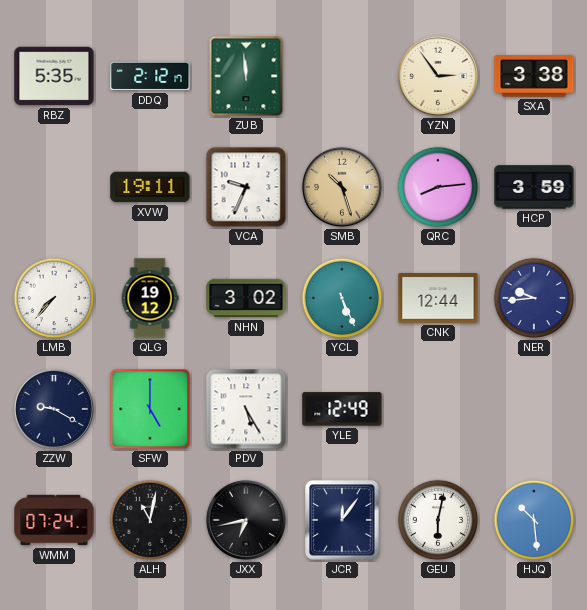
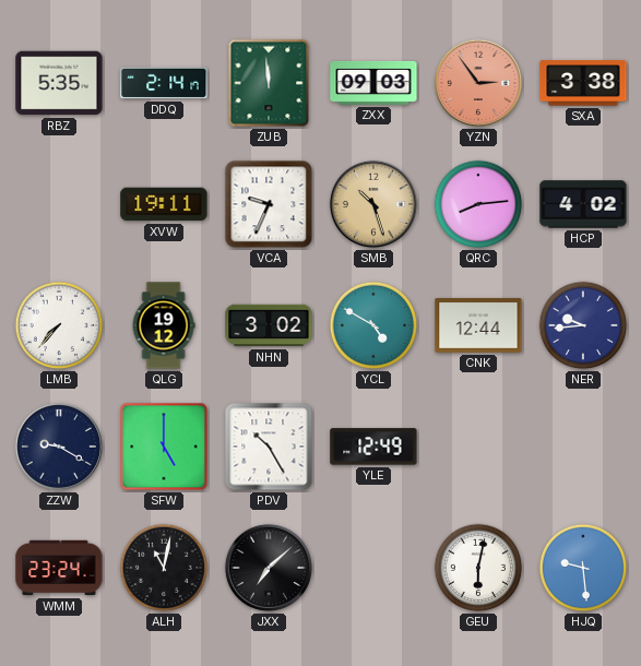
DDQ: 2:12 -> 2:14
ZXX: none -> 09:03
YZN dial: cream -> salmon
HCP: 3:59 -> 4:02
YCL: 5:26 -> 4:50
PDV: 5:25 -> 10:25
WMM: 07:24 -> 23:24
JXX: 6:43 -> 7:08
JCR: 12:06 -> none
HJQ: 10:29 -> 9:29
